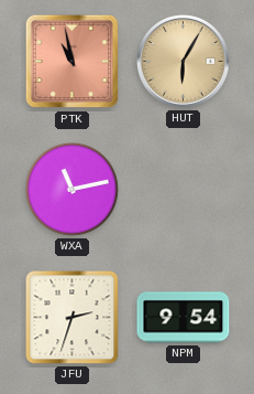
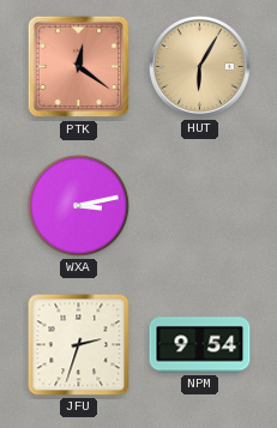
PTK: 10:58 -> 12:21
WXA: 11:13 -> 3:13
